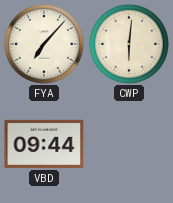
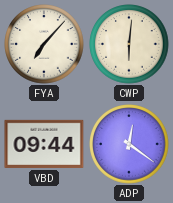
ADP: none -> 12:21
